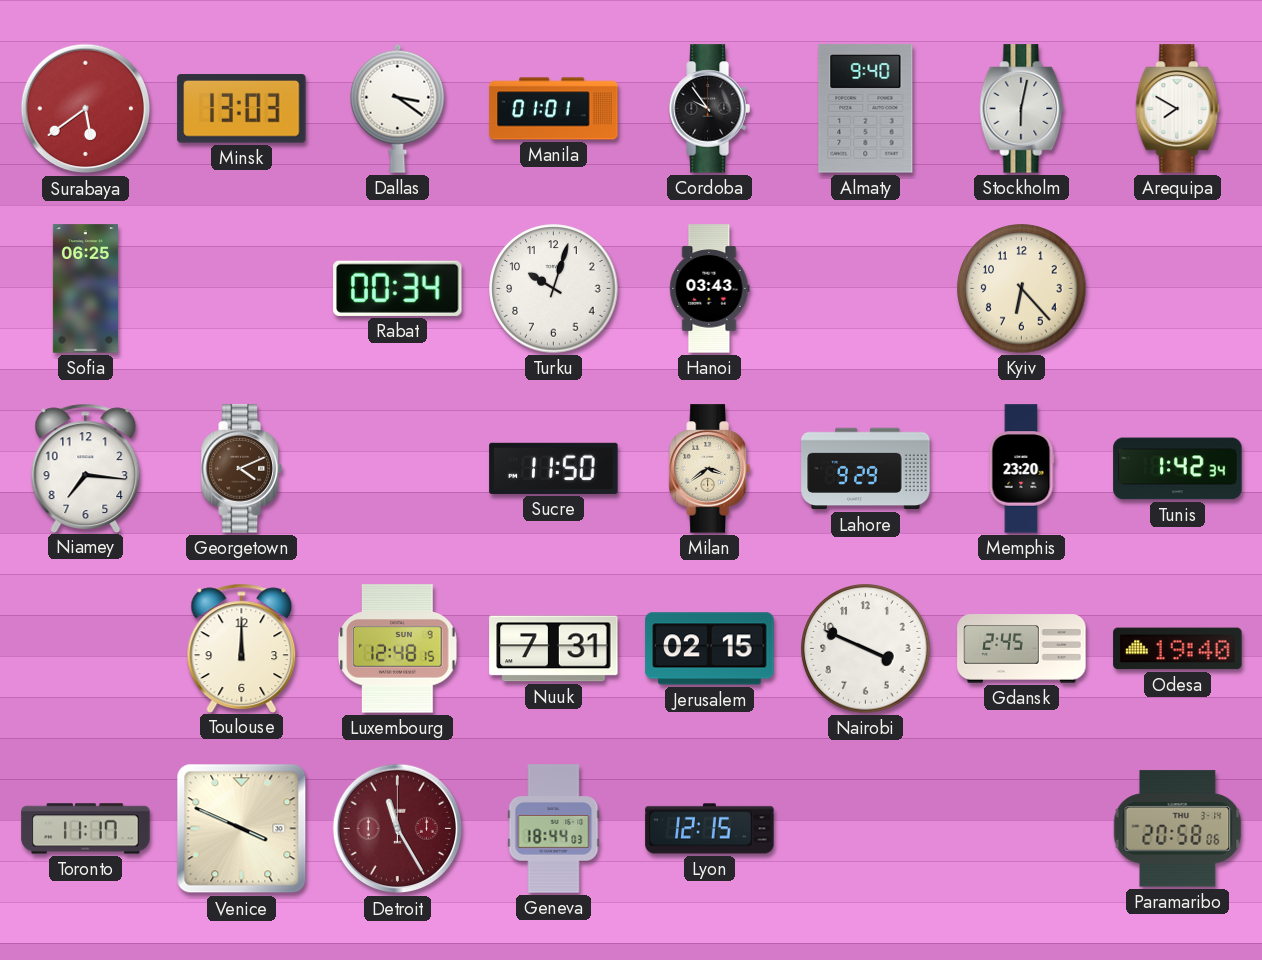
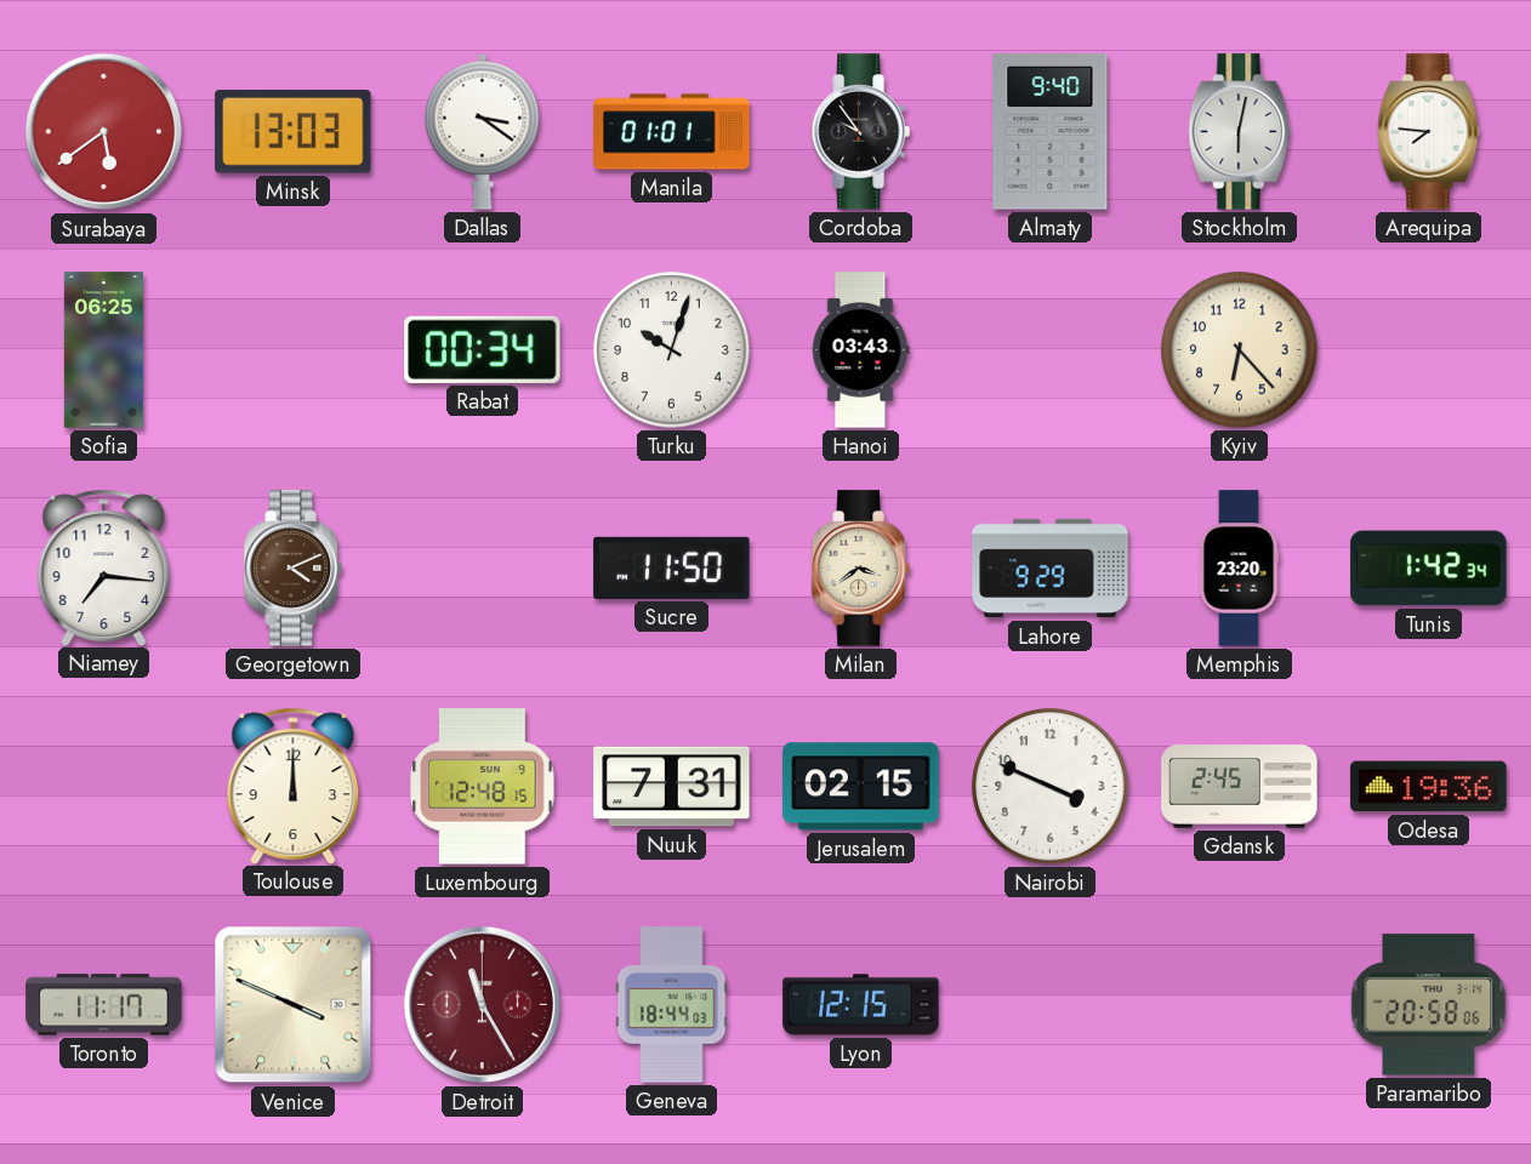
Arequipa: 7:50 -> 7:46
Odesa: 19:40 -> 19:36
